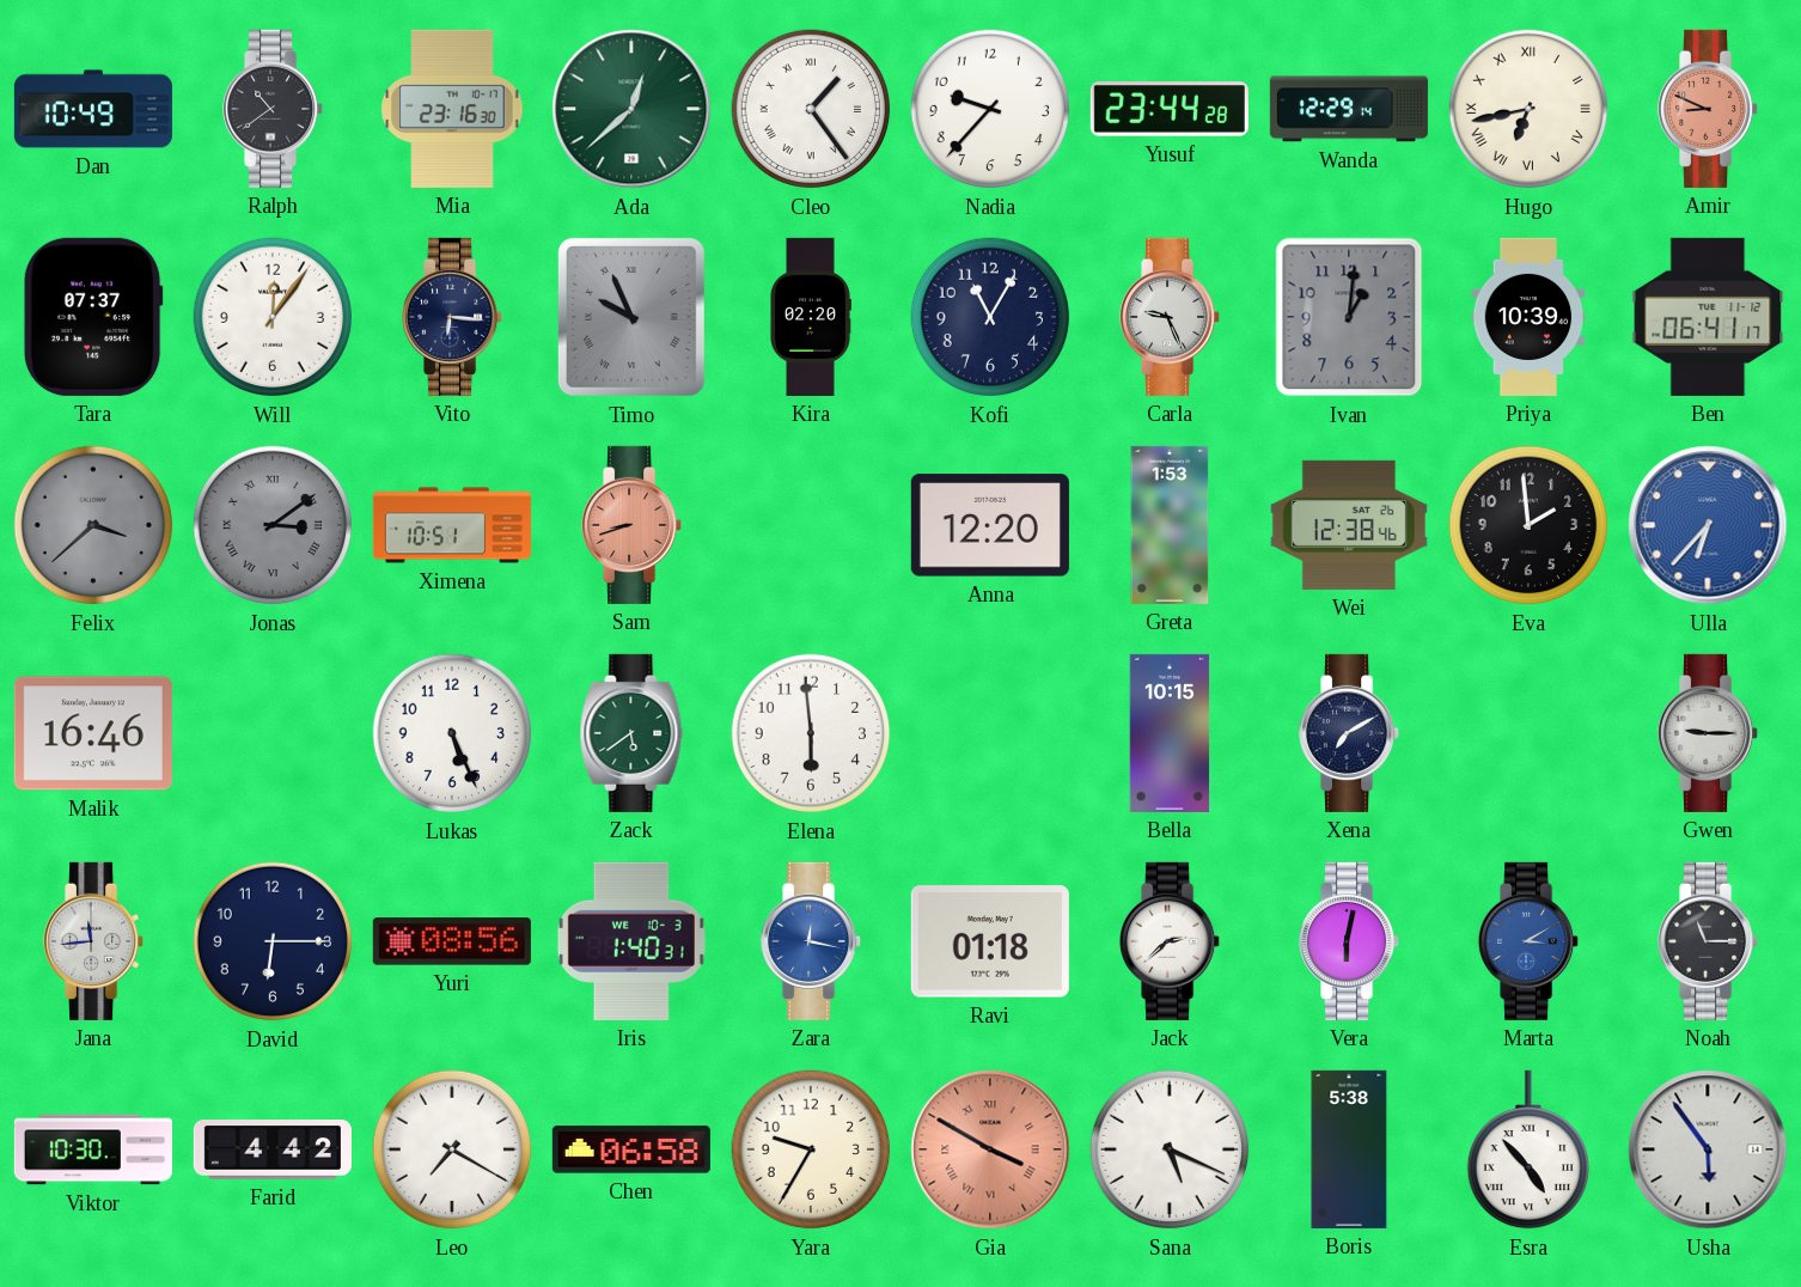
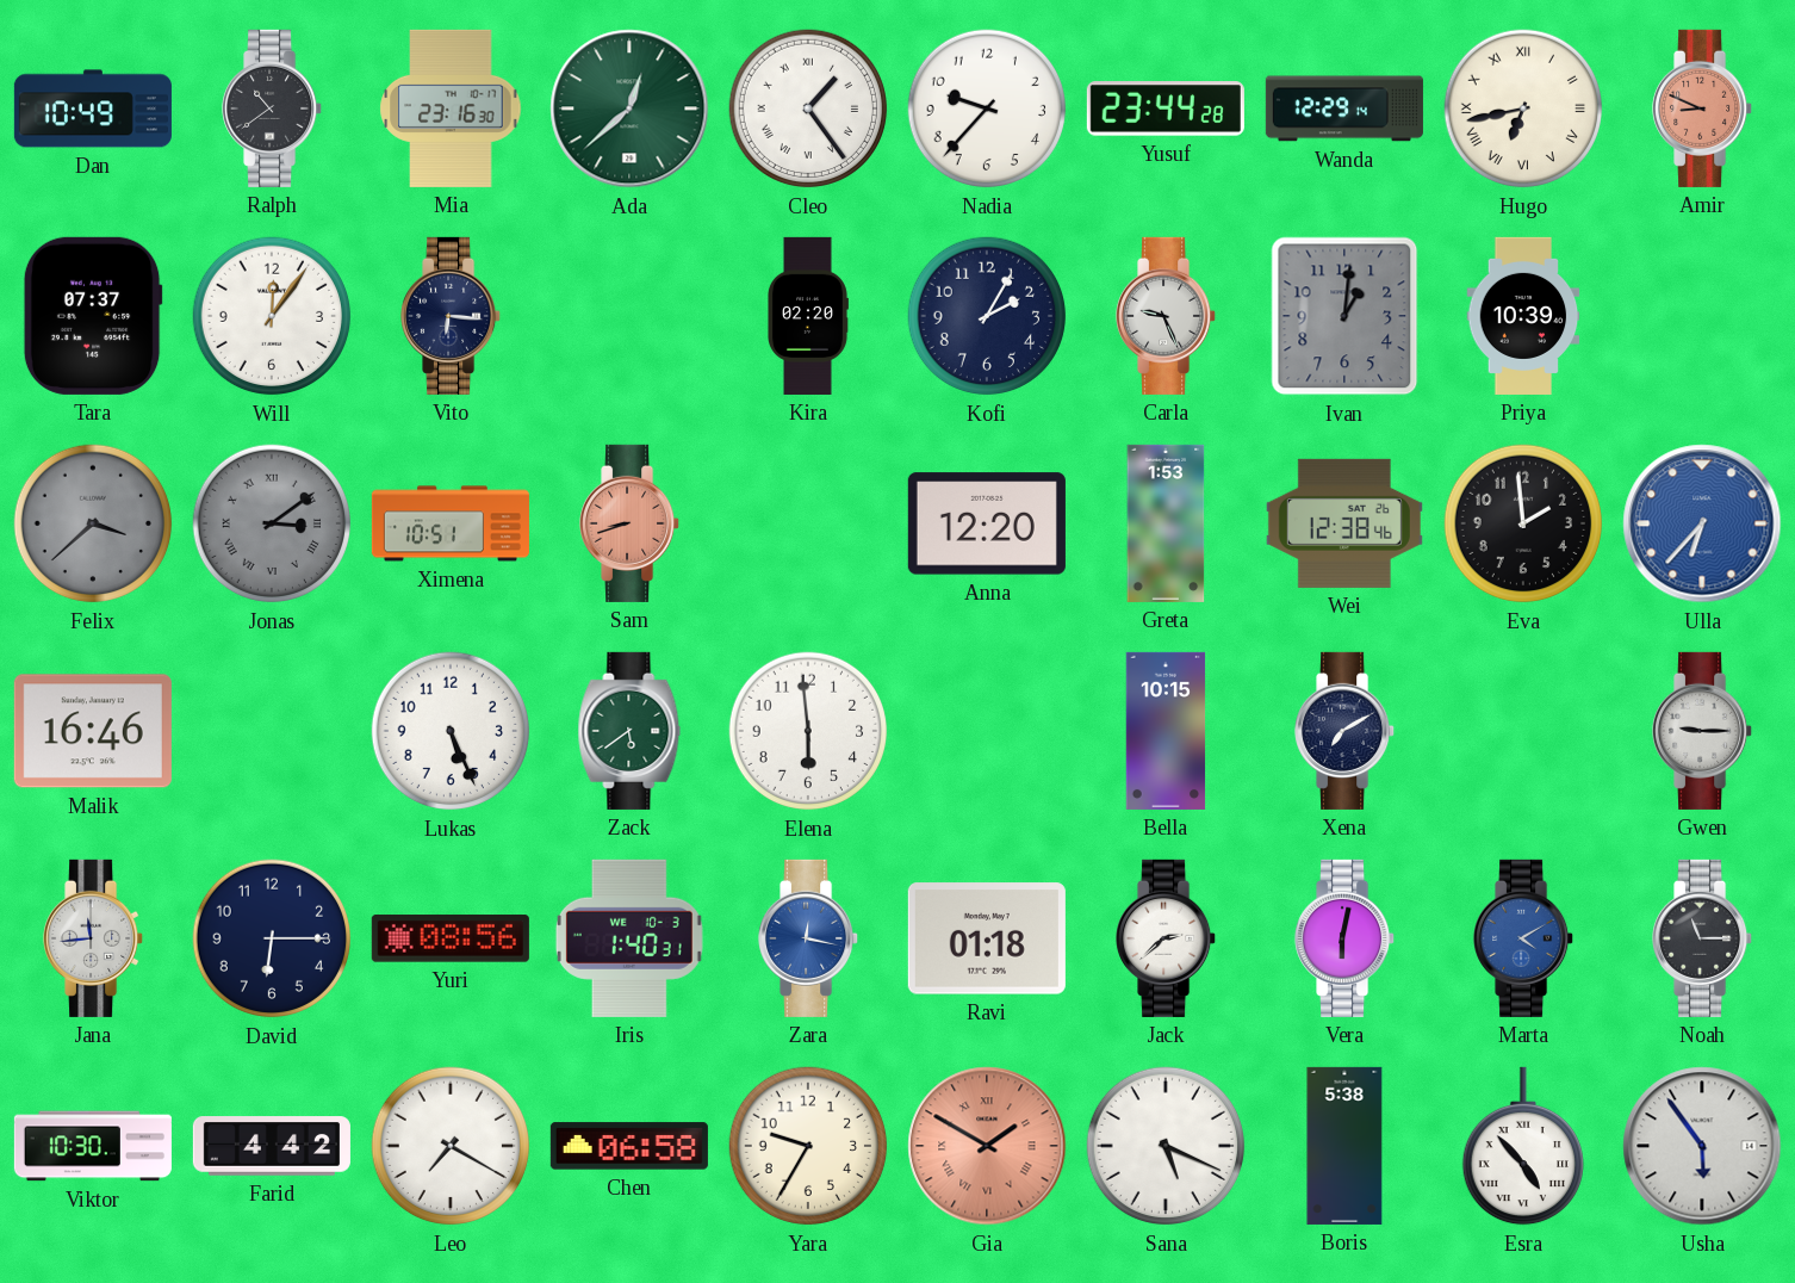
Timo: 9:56 -> none
Kofi: 11:05 -> 2:05
Ben: 06:41 -> none
Marta: 3:10 -> 4:10
Gia: 3:50 -> 1:50
